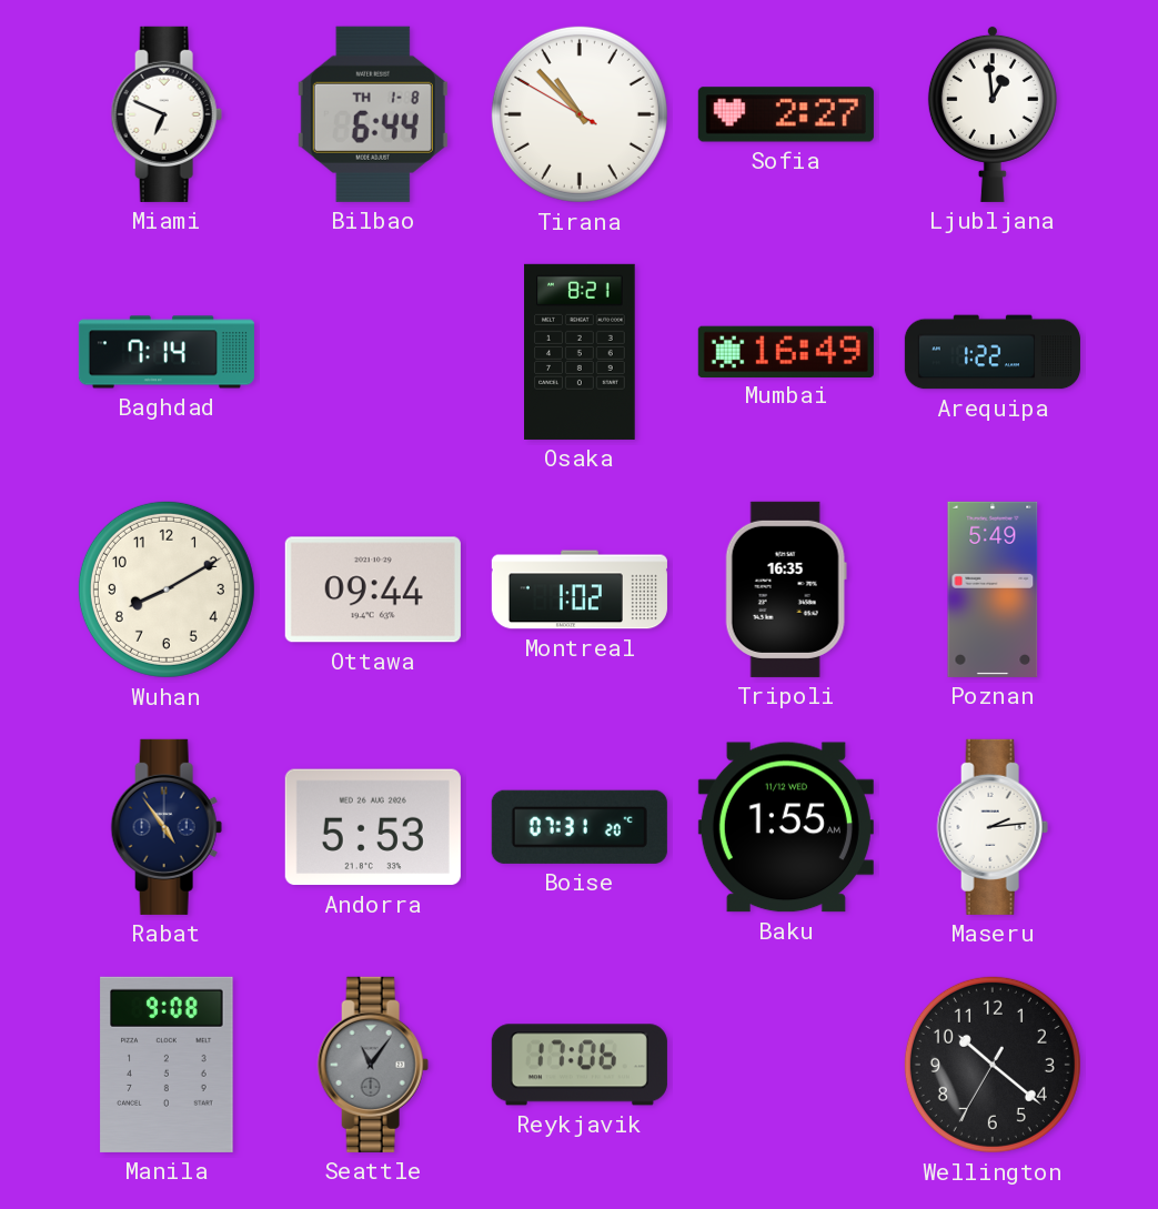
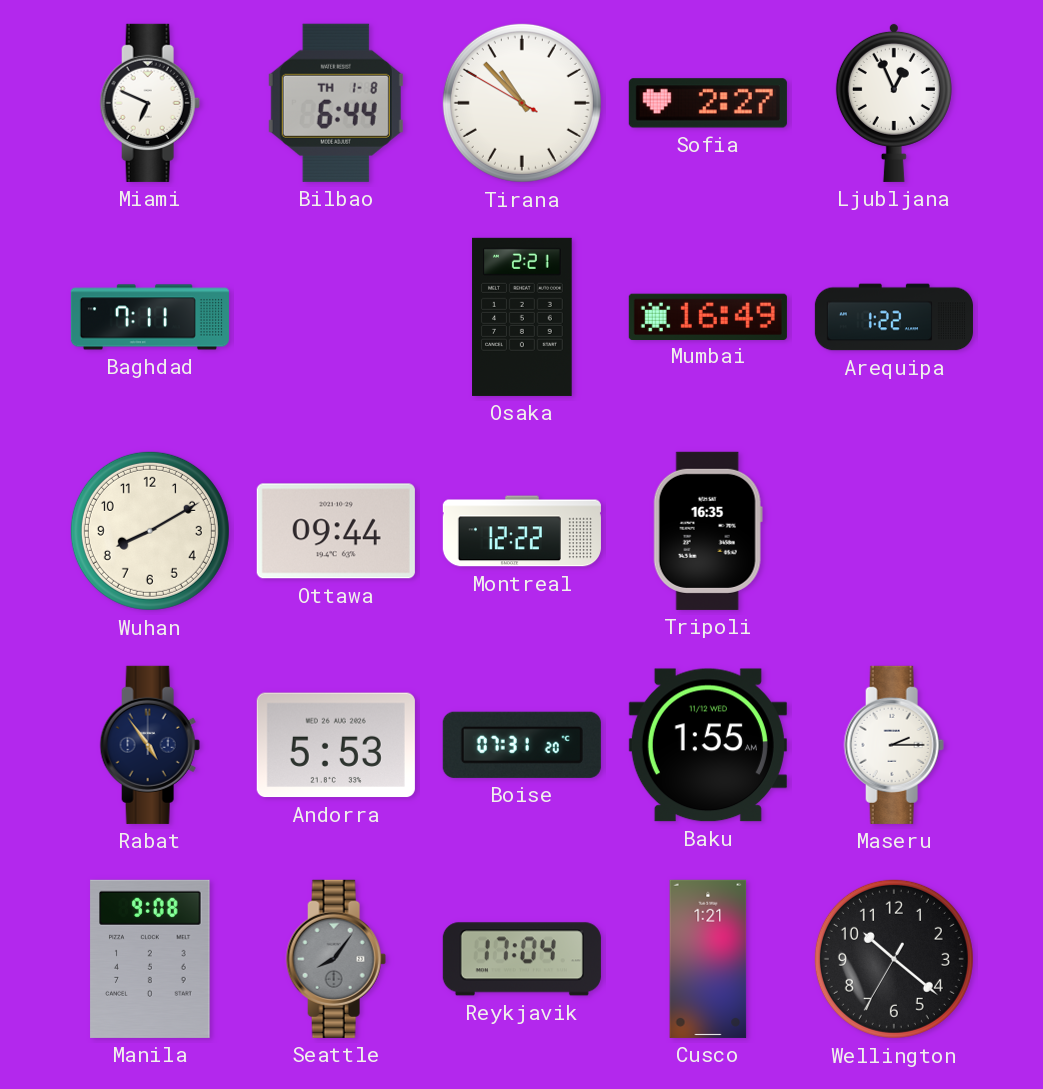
Ljubljana: 12:59 -> 12:56
Baghdad: 7:14 -> 7:11
Osaka: 8:21 -> 2:21
Montreal: 1:02 -> 12:22
Poznan: 5:49 -> none
Maseru: 2:14 -> 2:15
Seattle: 11:06 -> 8:06
Reykjavik: 17:06 -> 17:04
Cusco: none -> 1:21
